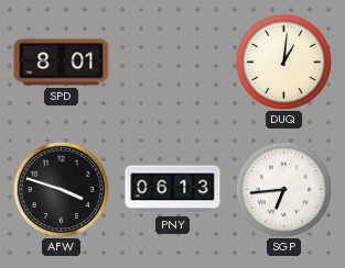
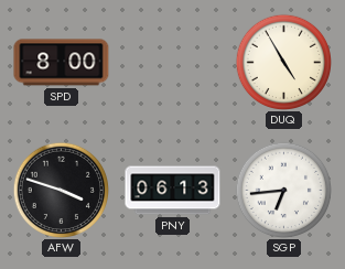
SPD: 8:01 -> 8:00
DUQ: 1:01 -> 4:55
